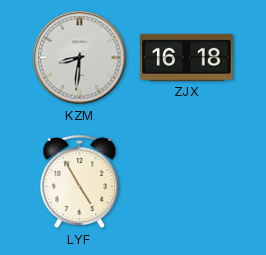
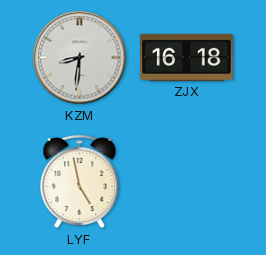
LYF: 4:55 -> 4:58
